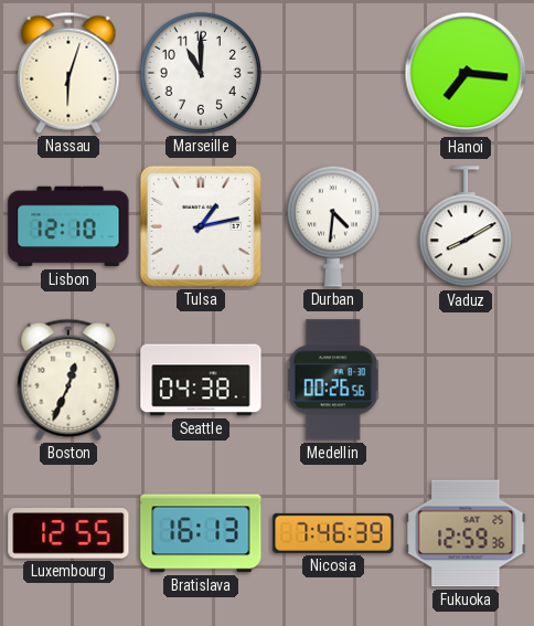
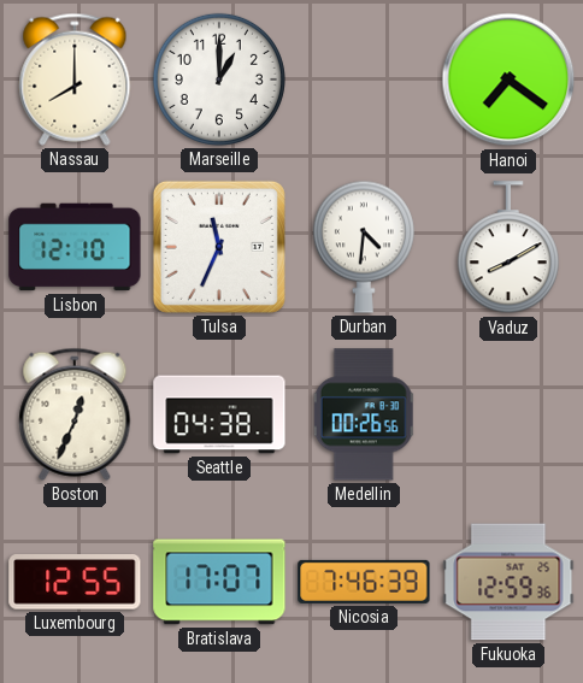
Nassau: 6:03 -> 8:00
Marseille: 11:00 -> 1:00
Hanoi: 7:16 -> 7:21
Tulsa: 1:13 -> 11:34
Bratislava: 16:13 -> 17:07
